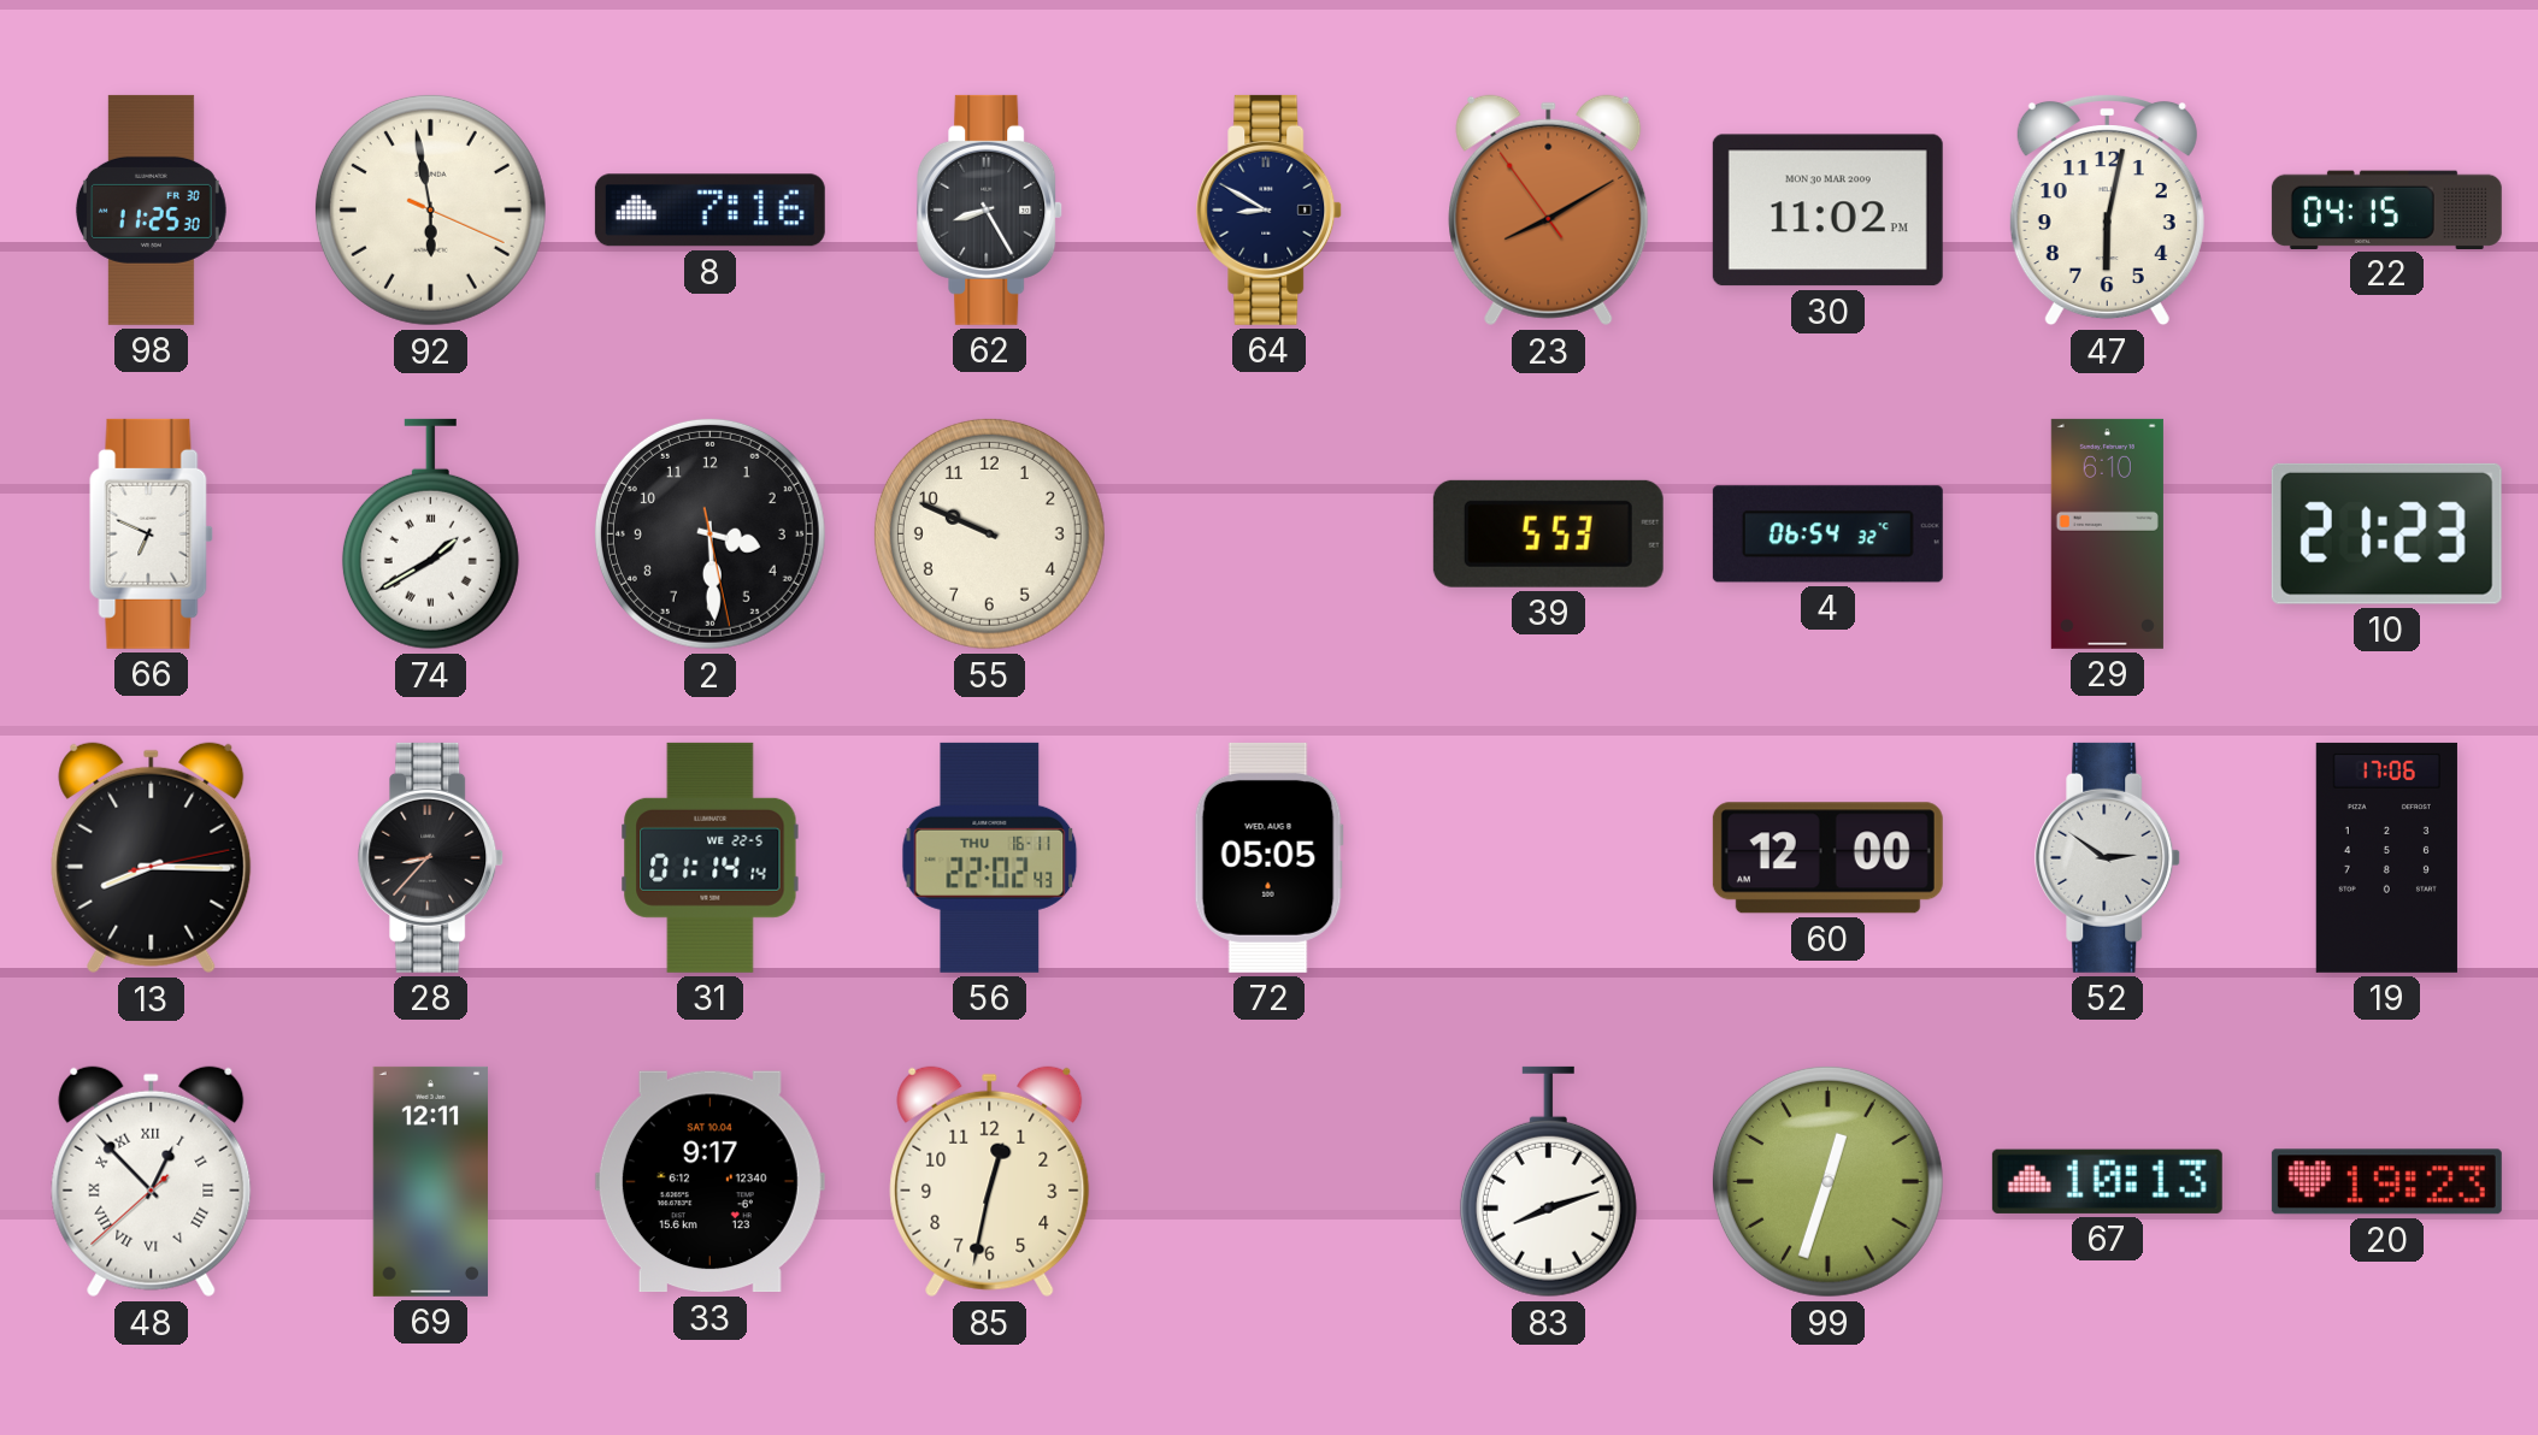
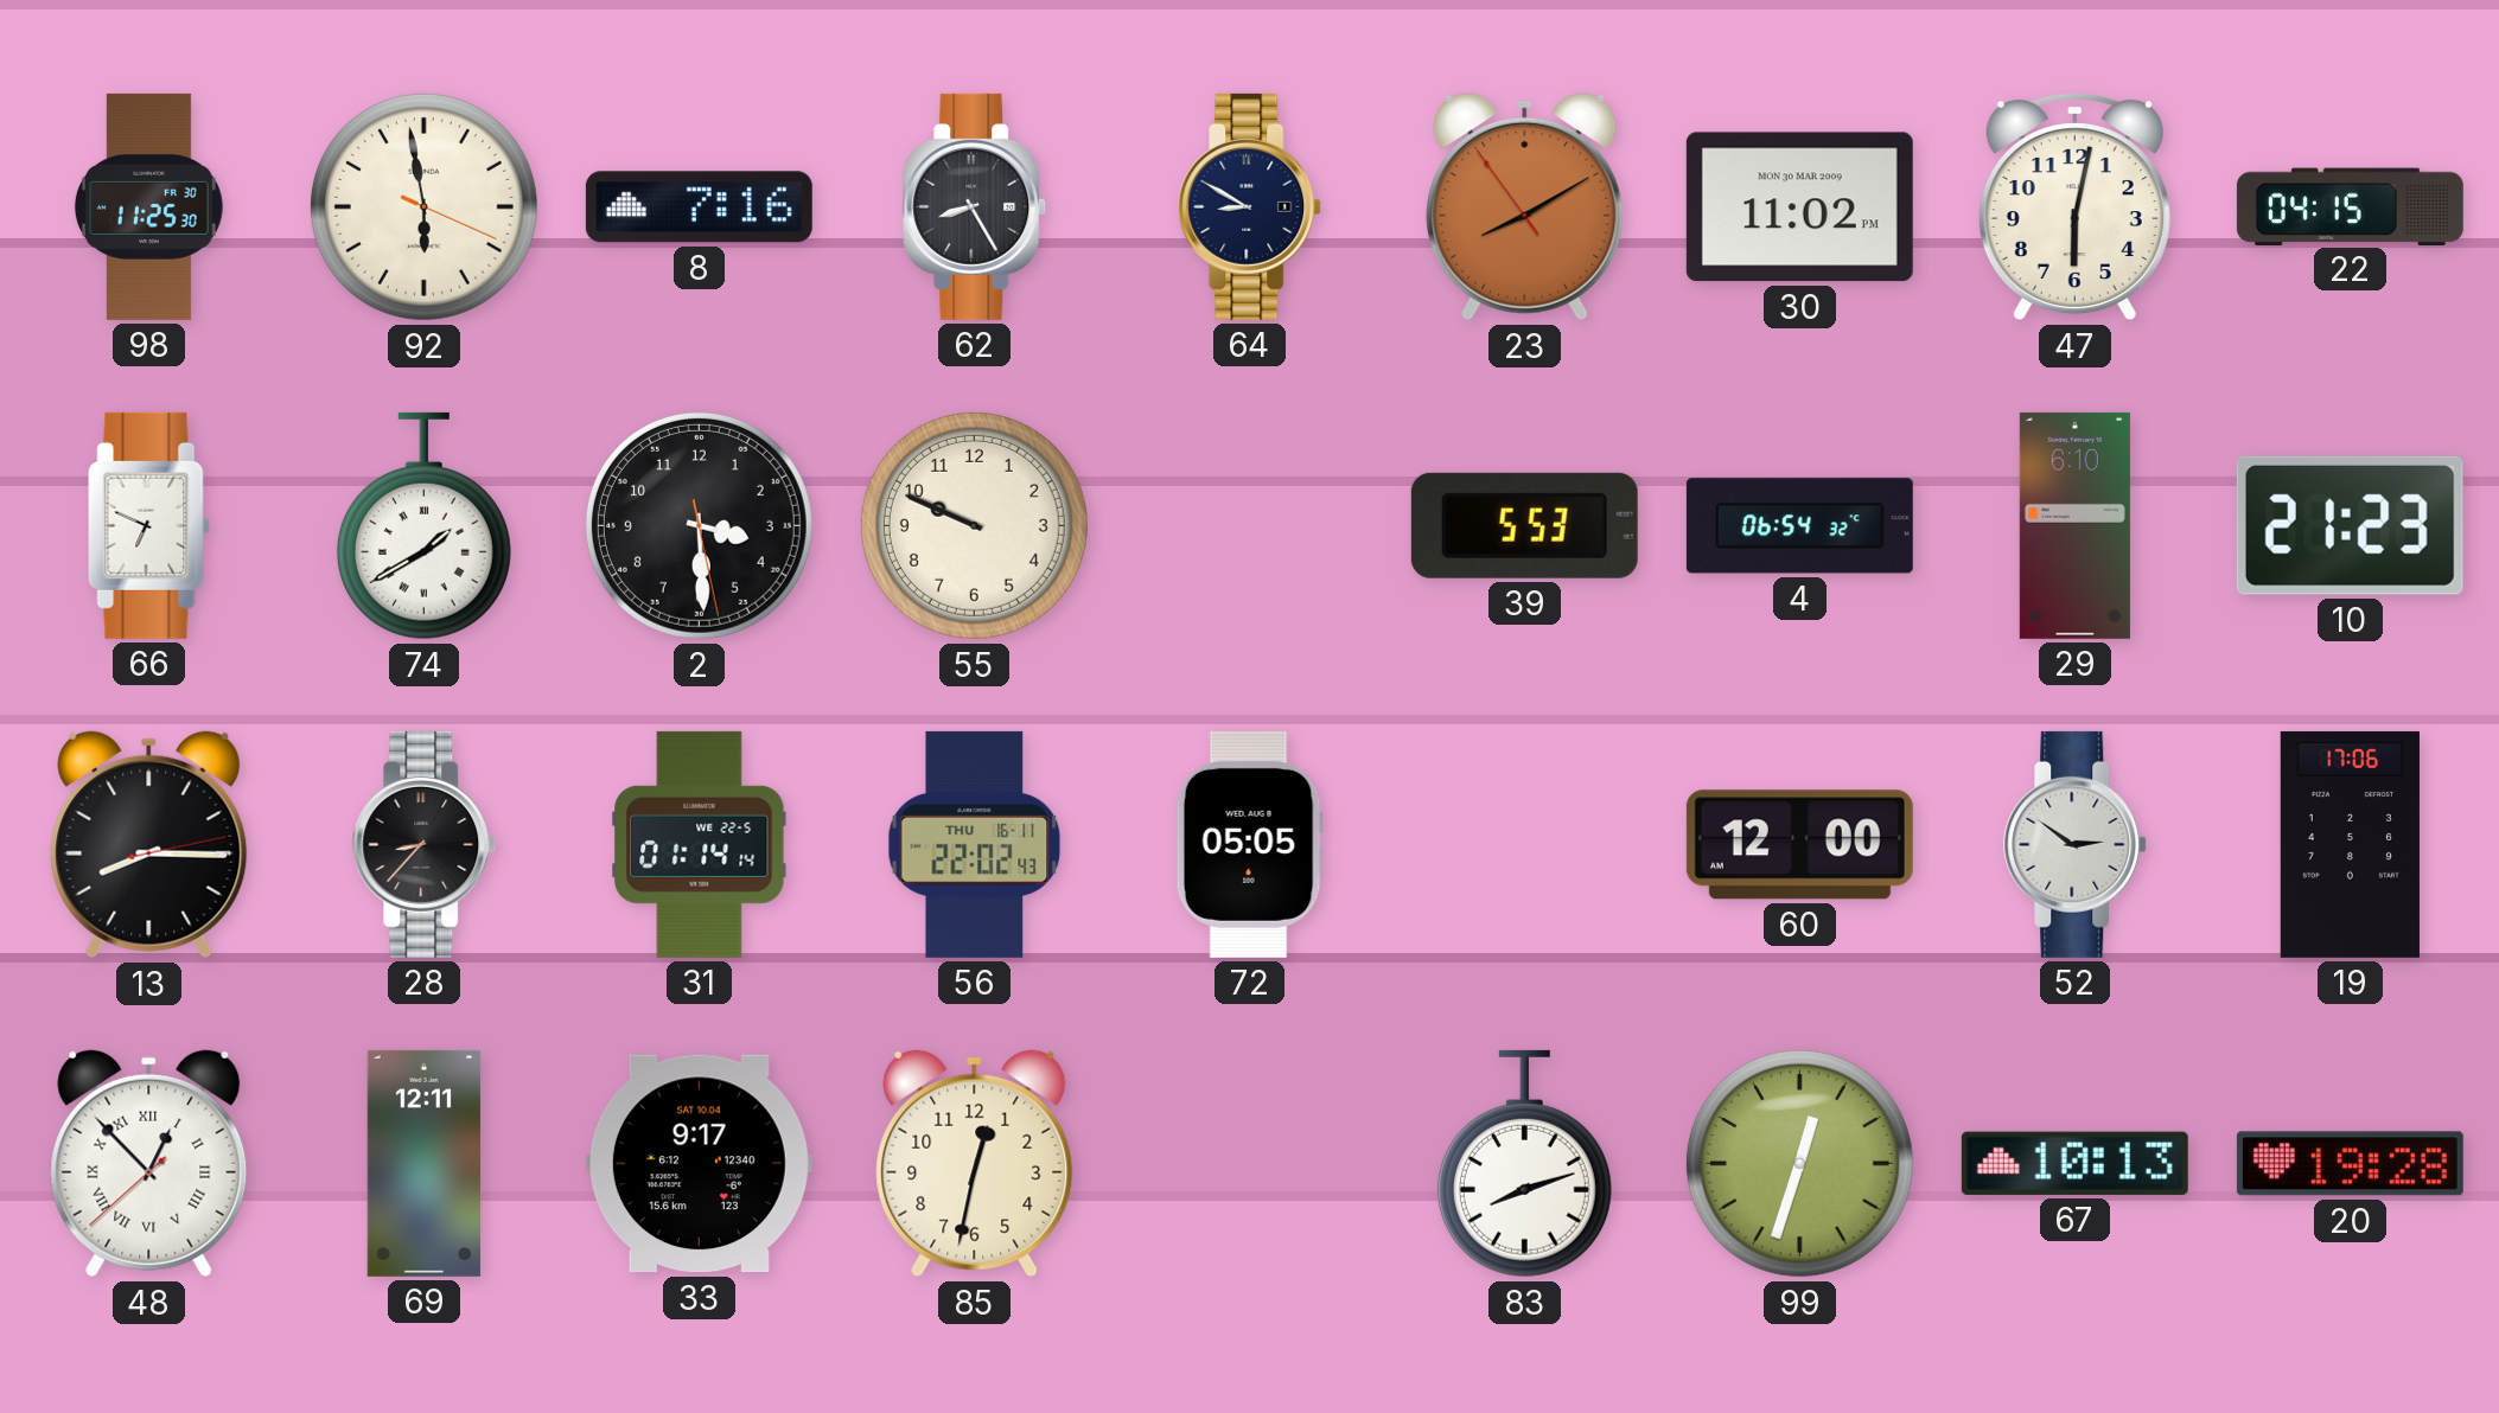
20: 19:23 -> 19:28
